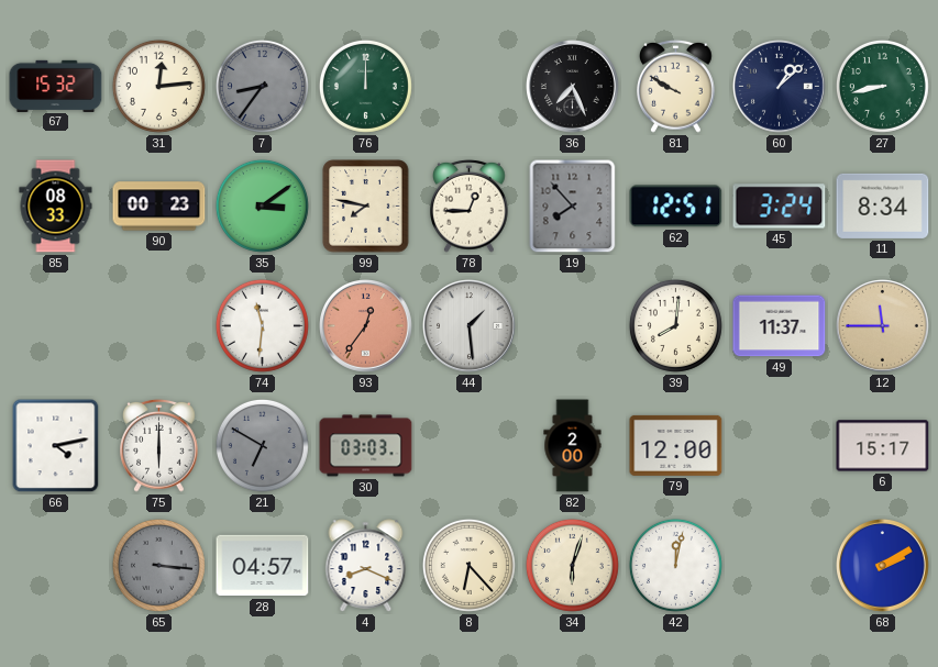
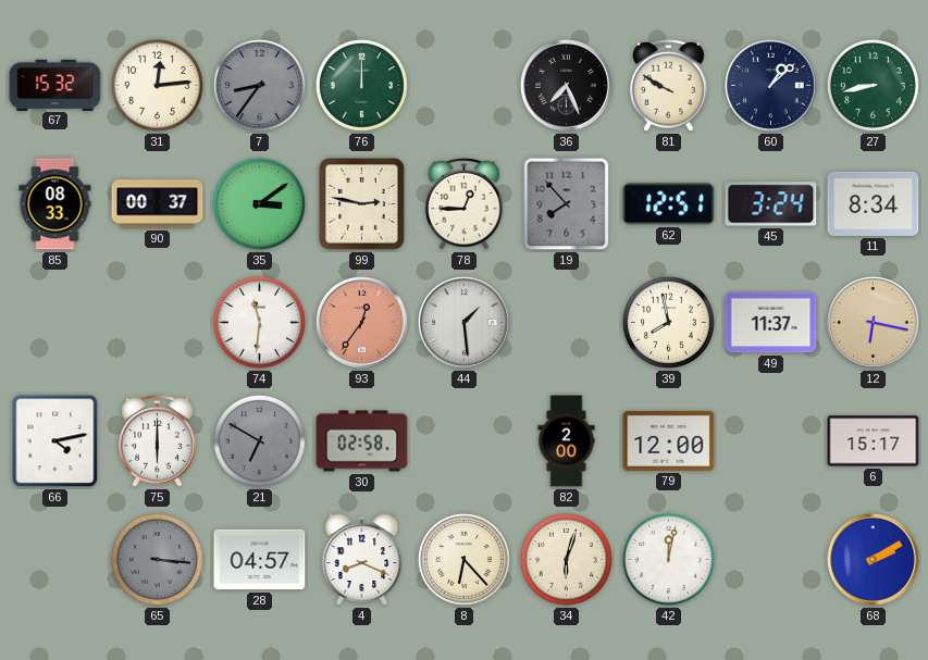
90: 00:23 -> 00:37
99: 7:47 -> 2:47
39: 8:01 -> 7:58
12: 11:45 -> 6:17
30: 03:03 -> 02:58
